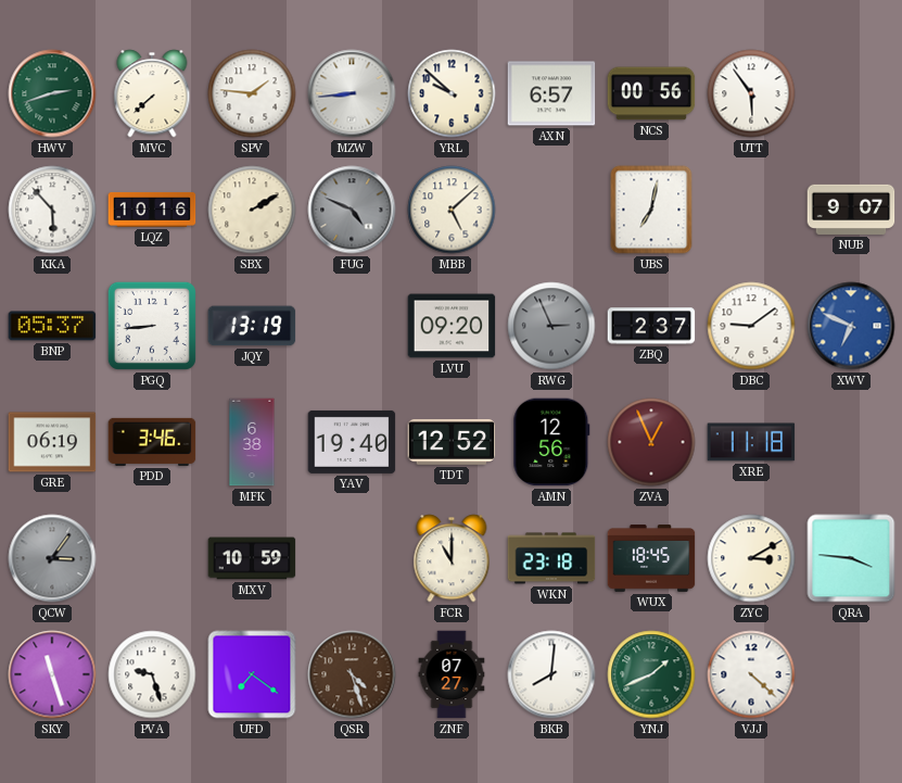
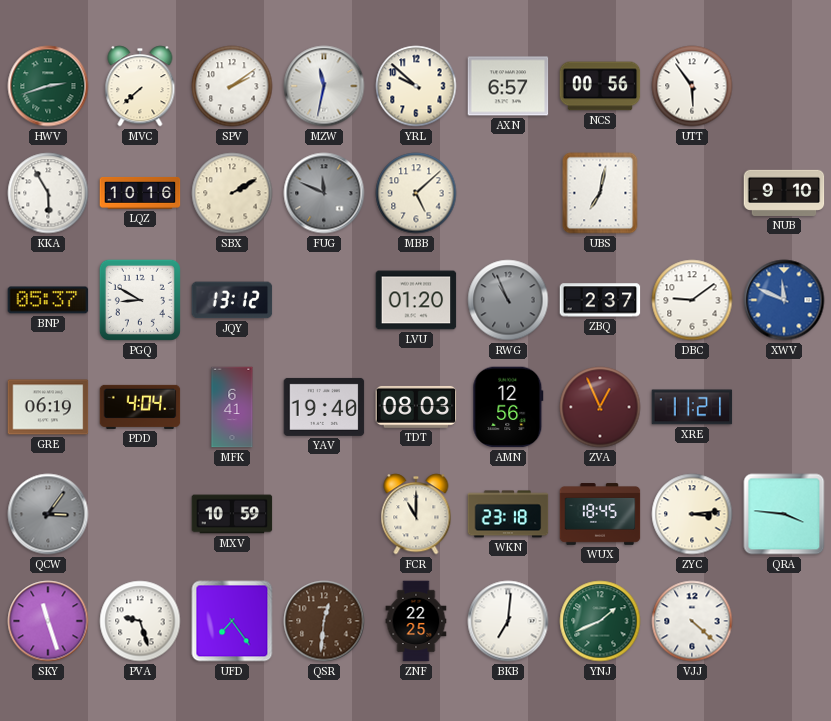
SPV: 1:46 -> 2:09
MZW: 8:44 -> 11:32
KKA: 5:53 -> 5:55
FUG: 4:49 -> 11:49
NUB: 9:07 -> 9:10
PGQ: 8:44 -> 8:50
JQY: 13:19 -> 13:12
LVU: 09:20 -> 01:20
RWG: 2:56 -> 10:56
XWV: 6:49 -> 11:49
PDD: 3:46 -> 4:04
MFK: 6:38 -> 6:41
TDT: 12:52 -> 08:03
XRE: 11:18 -> 11:21
ZYC: 3:10 -> 3:14
UFD: 7:21 -> 7:24
QSR: 4:27 -> 12:31
ZNF: 07:27 -> 22:25
BKB: 8:01 -> 7:01
